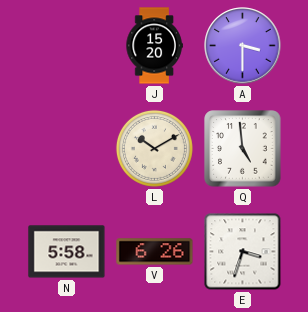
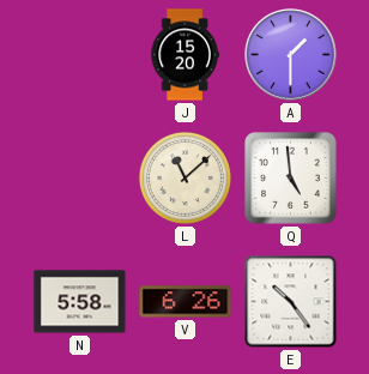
A: 3:30 -> 1:30
L: 10:10 -> 11:08
E: 3:33 -> 10:24
